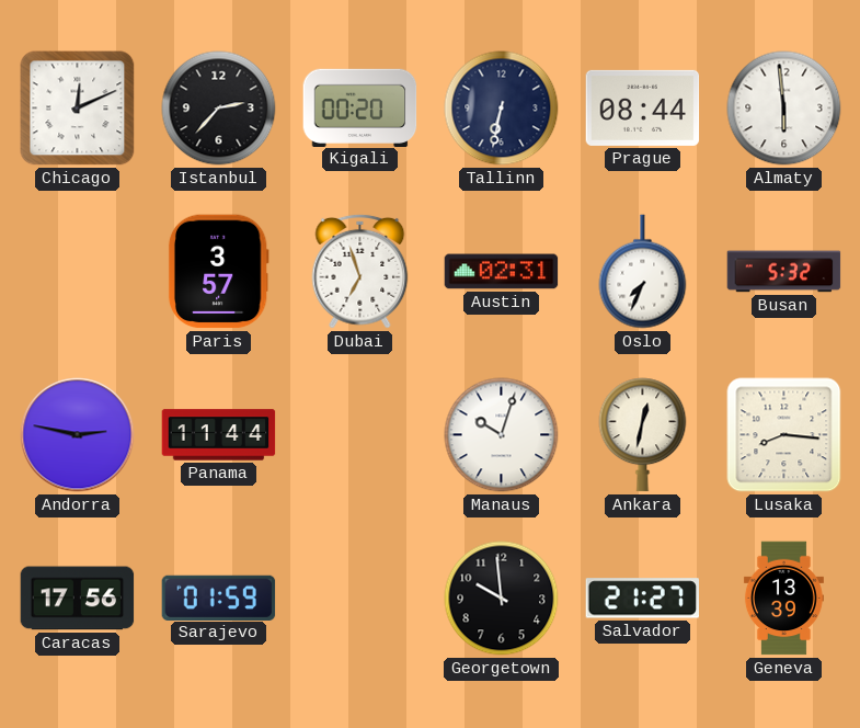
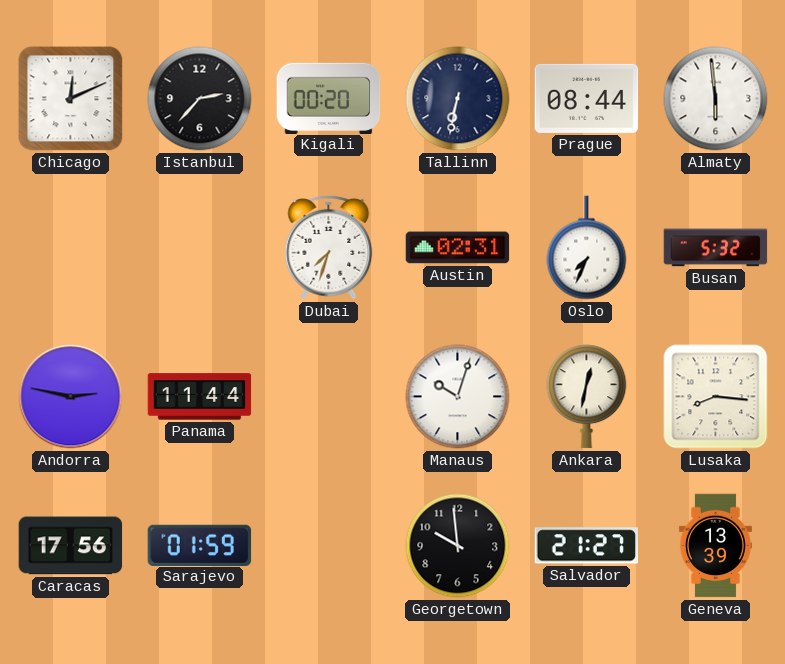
Paris: 3:57 -> none
Dubai: 6:57 -> 7:33
